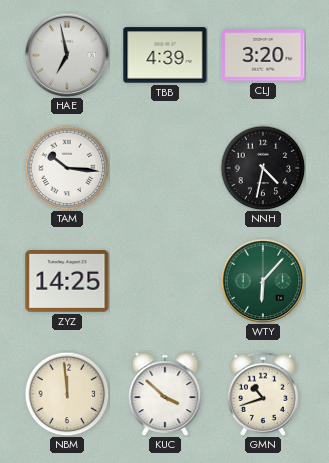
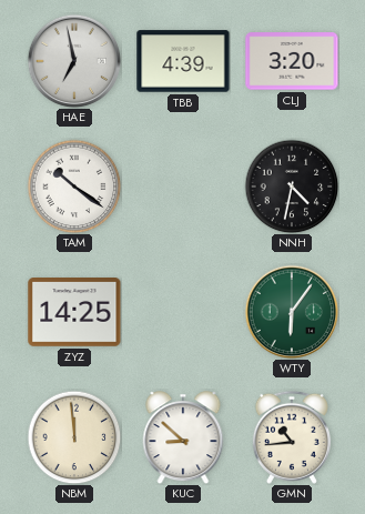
TAM: 10:16 -> 10:21
WTY: 6:07 -> 6:06
KUC: 3:52 -> 8:52
GMN: 10:42 -> 10:44
